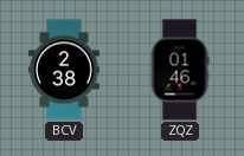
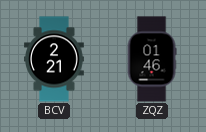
BCV: 2:38 -> 2:21
